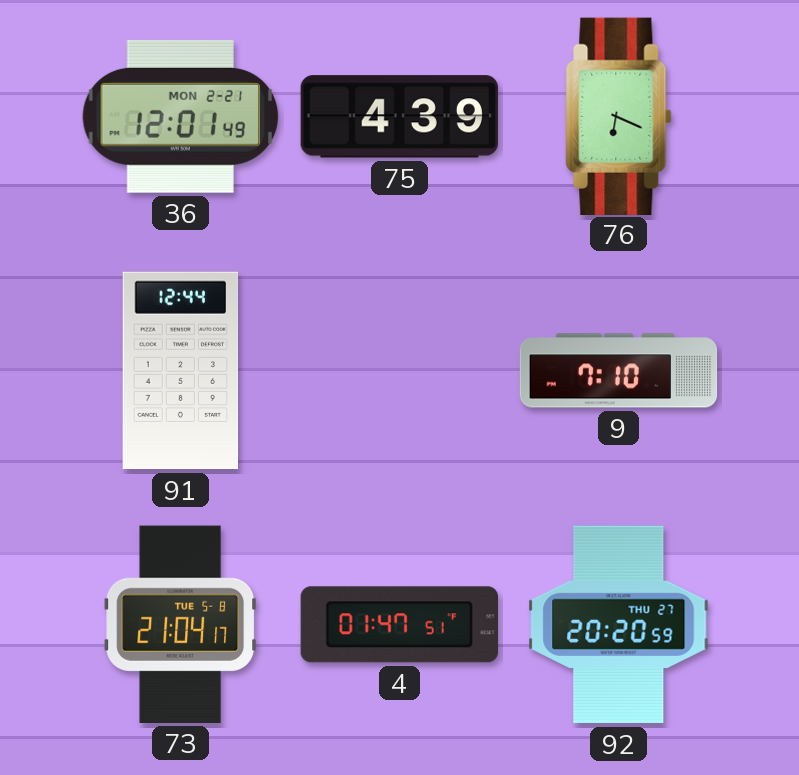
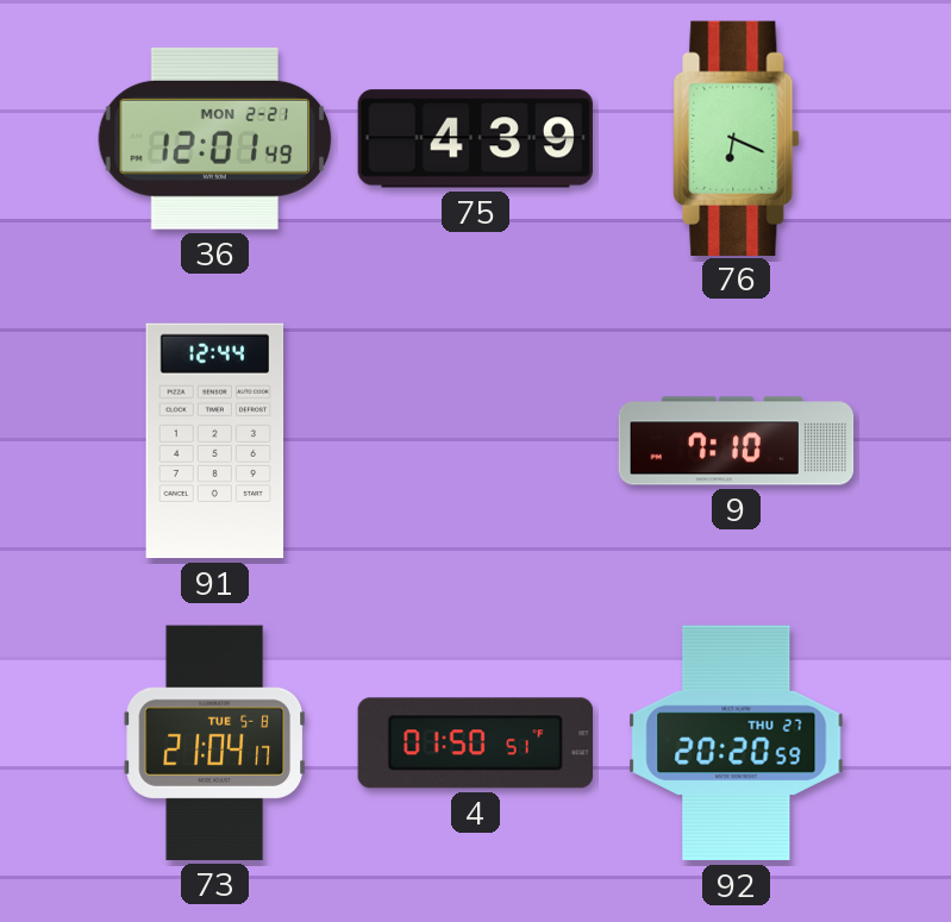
4: 01:47 -> 01:50
